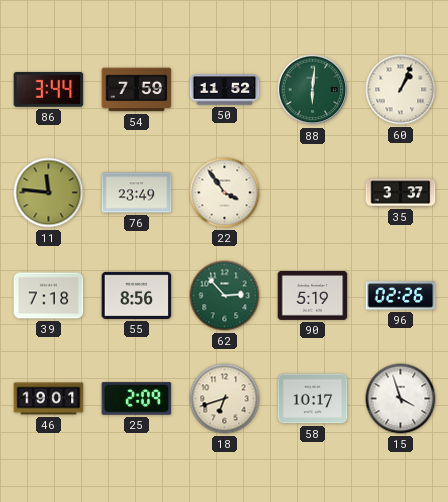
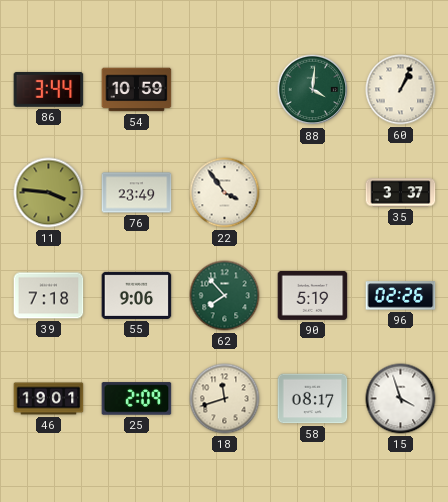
54: 7:59 -> 10:59
50: 11:52 -> none
88: 6:01 -> 4:01
11: 11:46 -> 3:46
55: 8:56 -> 9:06
62: 2:53 -> 7:53
18: 6:42 -> 11:42
58: 10:17 -> 08:17
